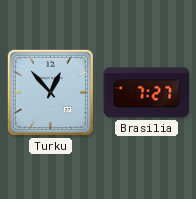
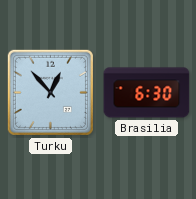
Brasilia: 7:27 -> 6:30
